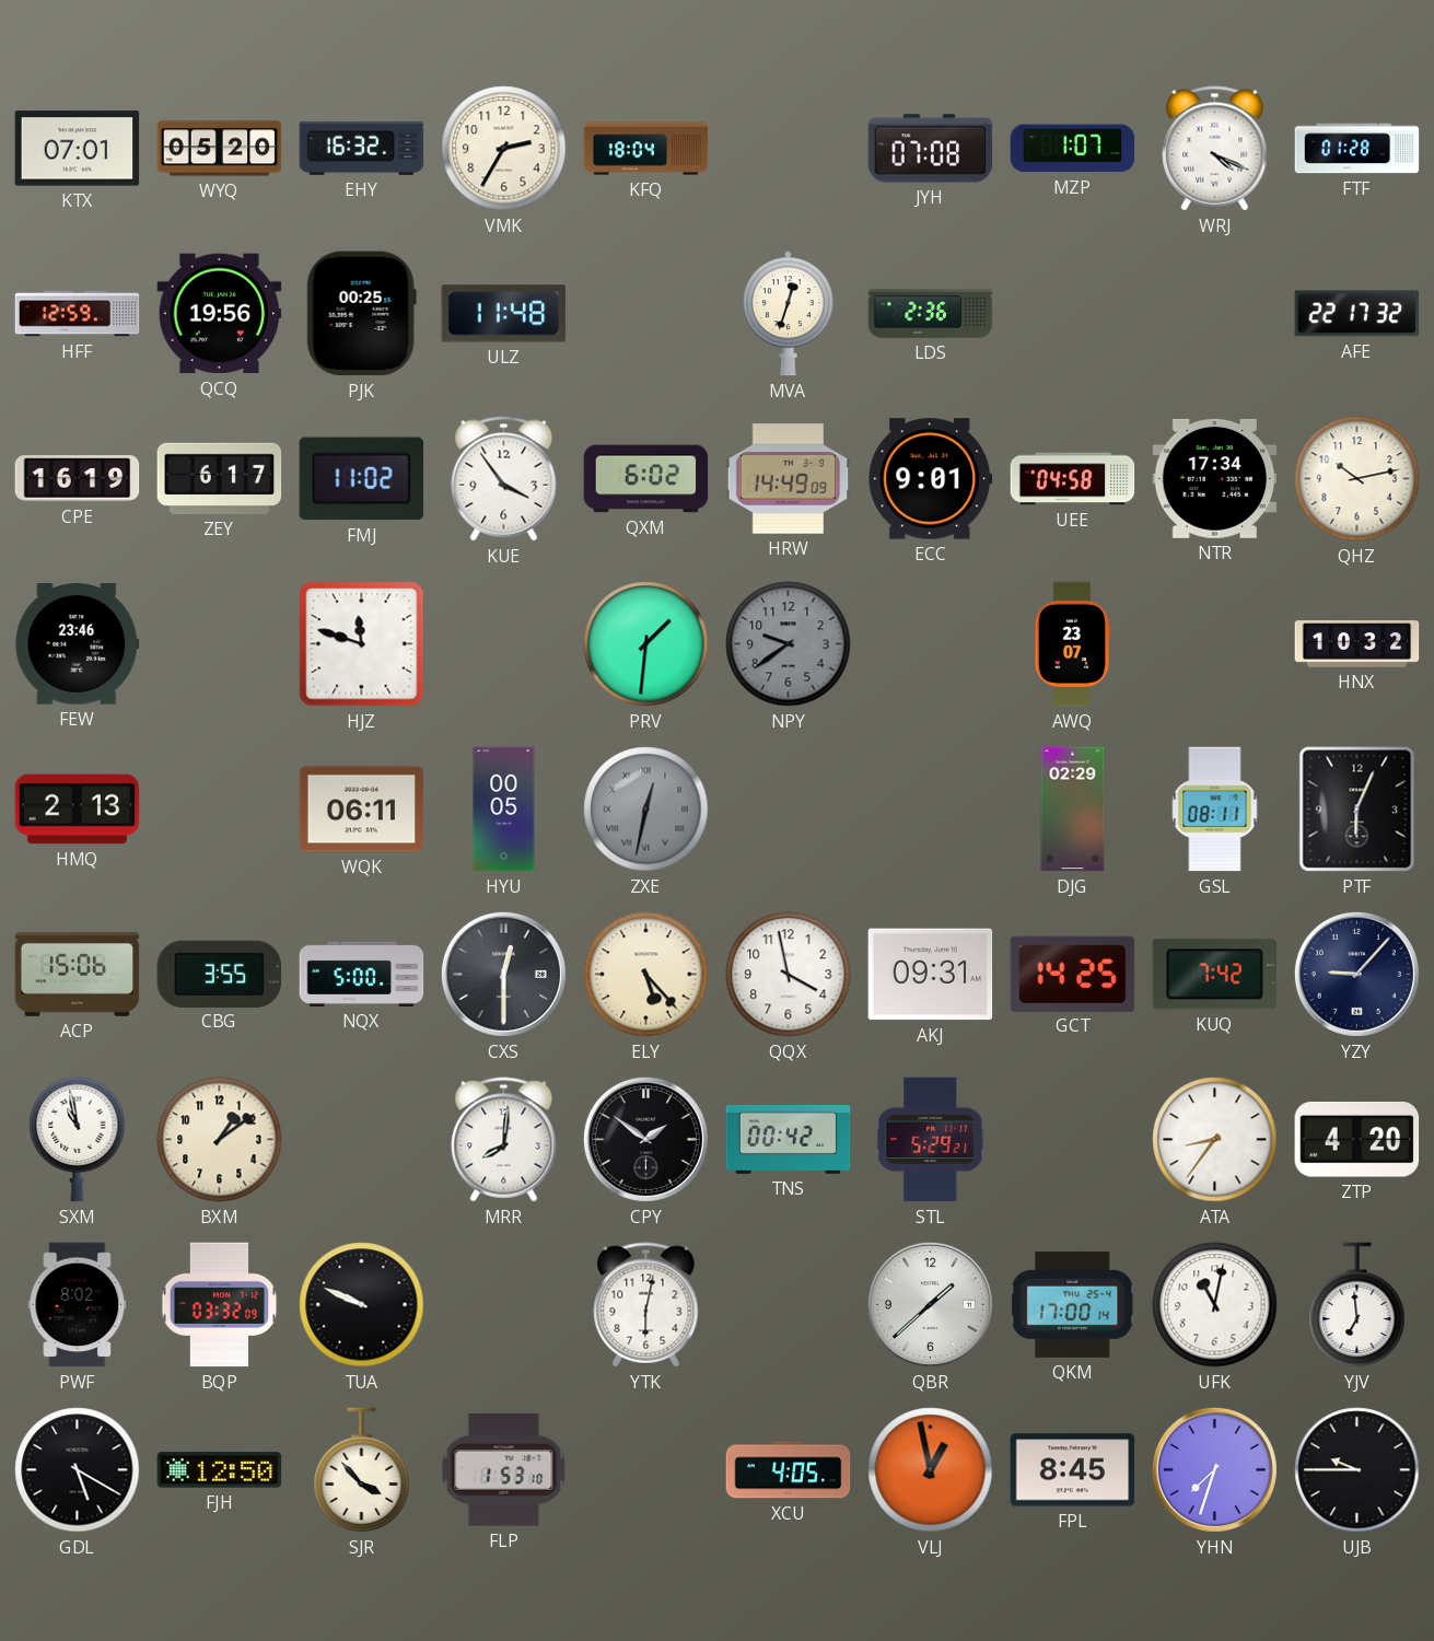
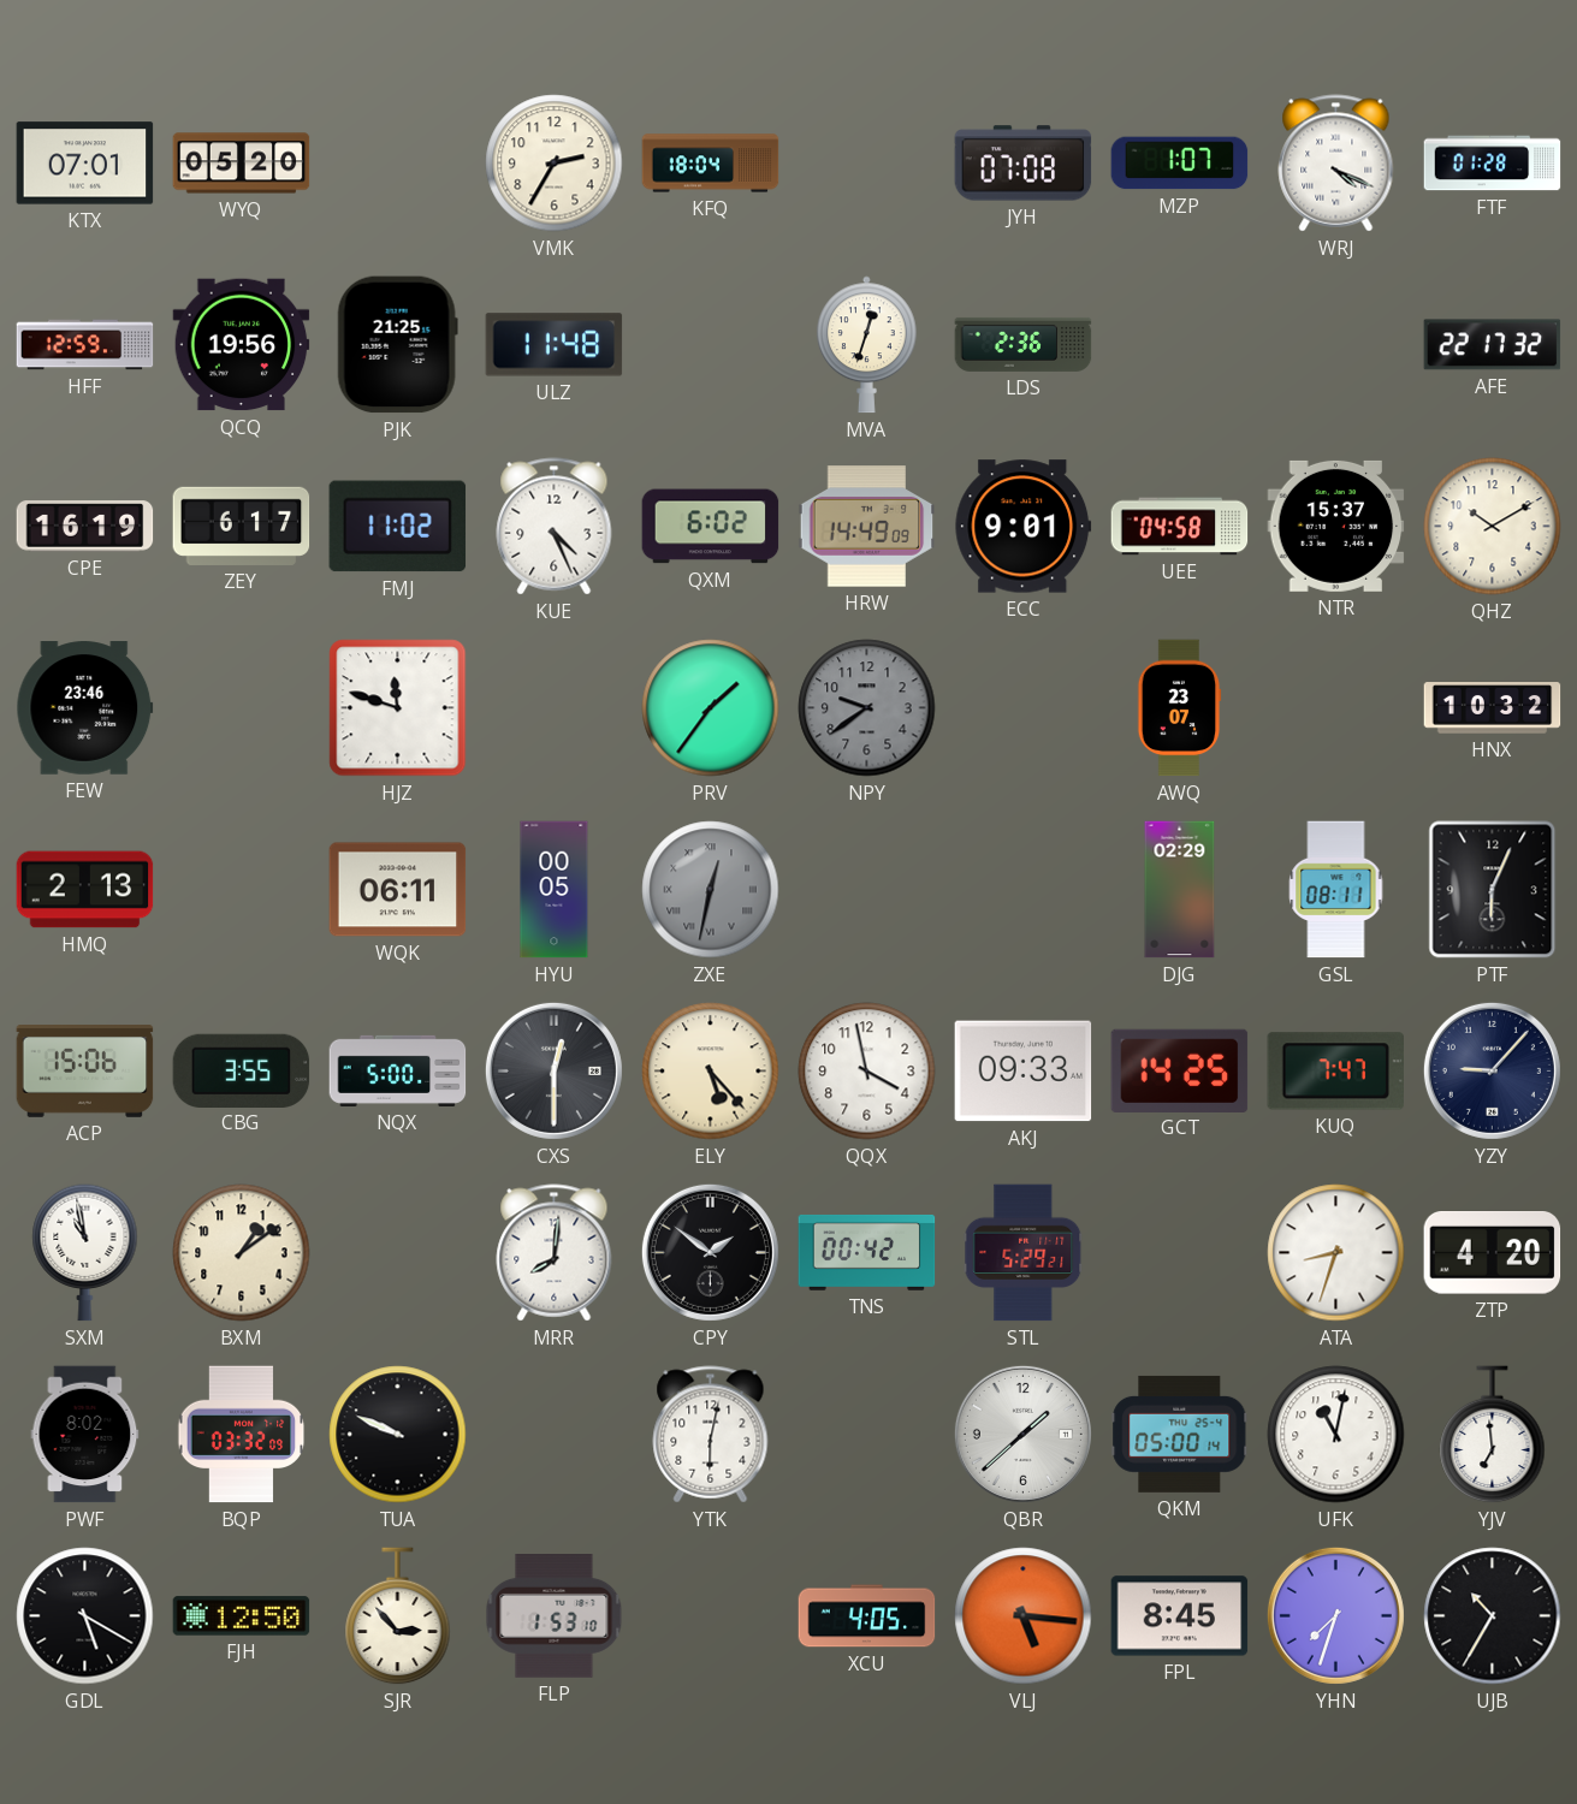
EHY: 16:32 -> none
PJK: 00:25 -> 21:25
KUE: 3:54 -> 4:26
NTR: 17:34 -> 15:37
QHZ: 10:13 -> 10:10
PRV: 1:31 -> 1:36
AKJ: 09:31 -> 09:33
KUQ: 7:42 -> 7:47
ATA: 8:36 -> 8:33
QKM: 17:00 -> 05:00
SJR: 3:53 -> 2:53
VLJ: 12:58 -> 5:16
UJB: 9:45 -> 10:35
